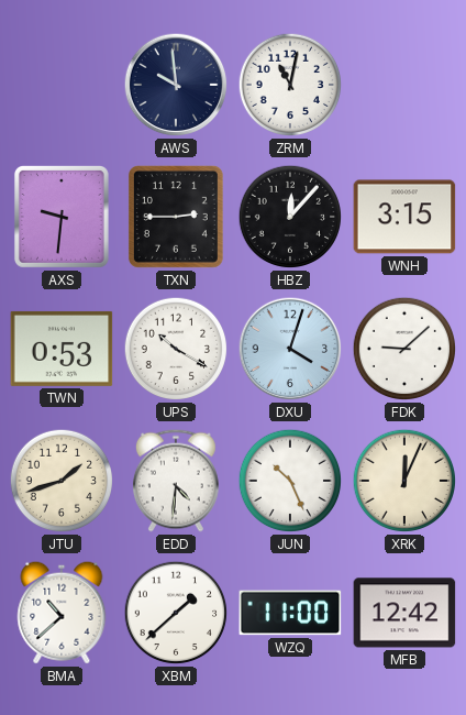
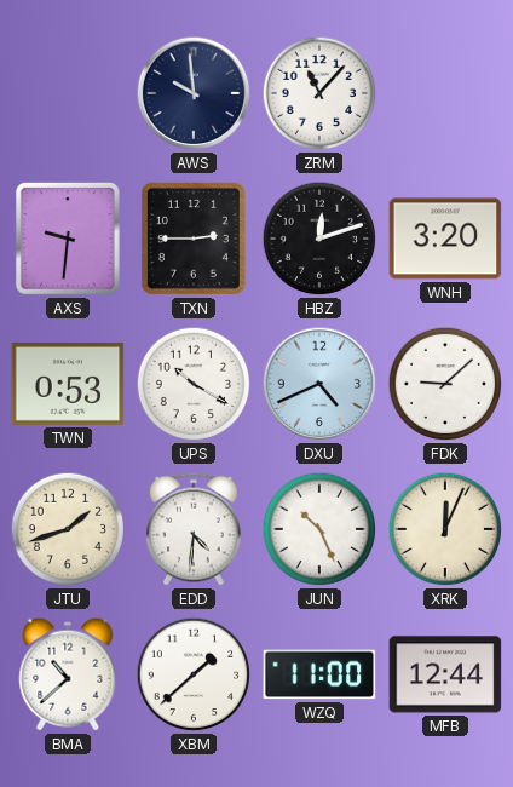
ZRM: 11:02 -> 11:07
HBZ: 12:07 -> 12:12
WNH: 3:15 -> 3:20
DXU: 4:03 -> 4:41
MFB: 12:42 -> 12:44
